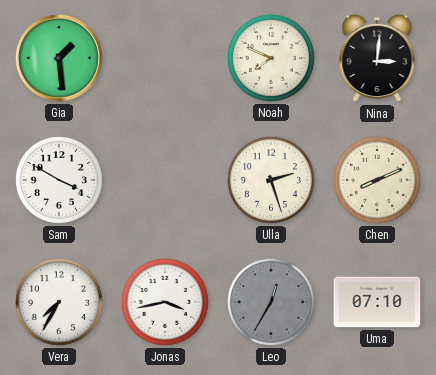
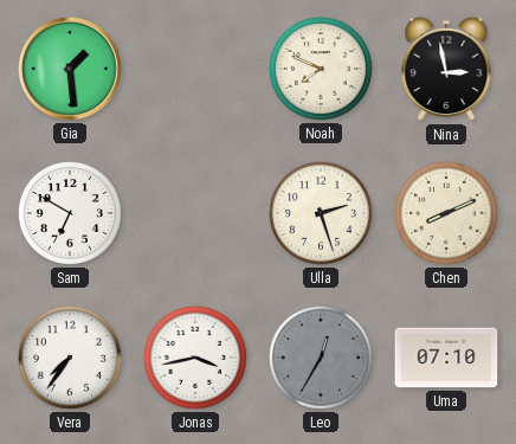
Nina: 3:01 -> 2:58
Sam: 3:50 -> 6:50
Vera: 7:35 -> 7:36
